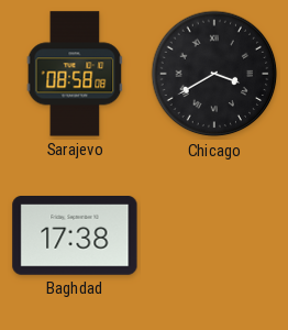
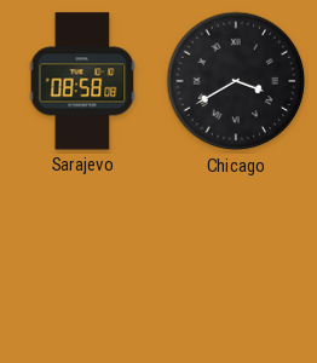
Baghdad: 17:38 -> none
